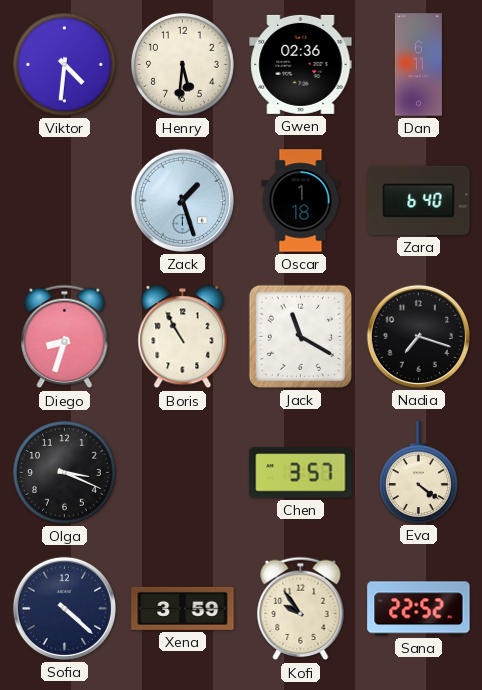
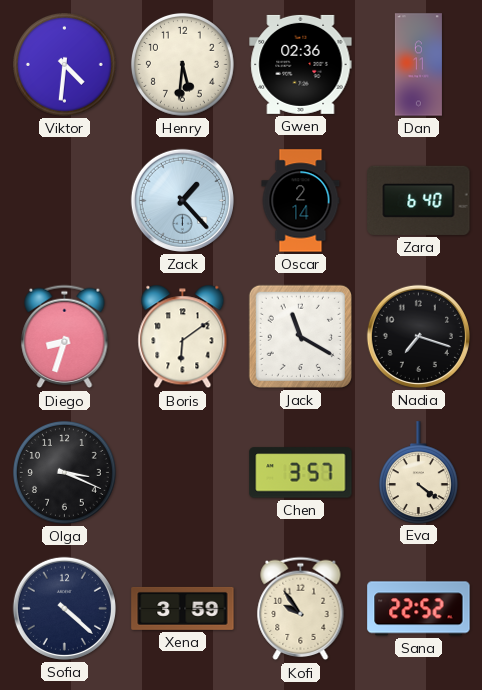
Zack: 1:27 -> 1:23
Oscar: 1:18 -> 2:14
Boris: 10:55 -> 6:09
